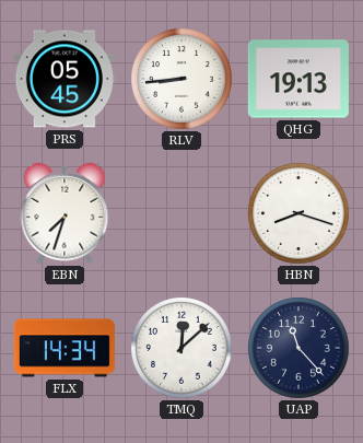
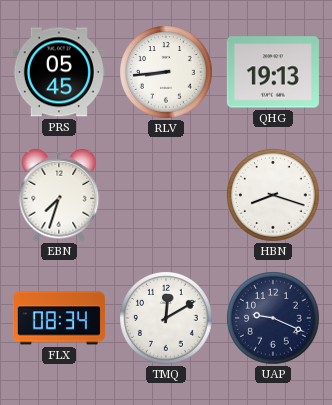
FLX: 14:34 -> 08:34
TMQ: 12:08 -> 12:10
UAP: 11:23 -> 9:19
